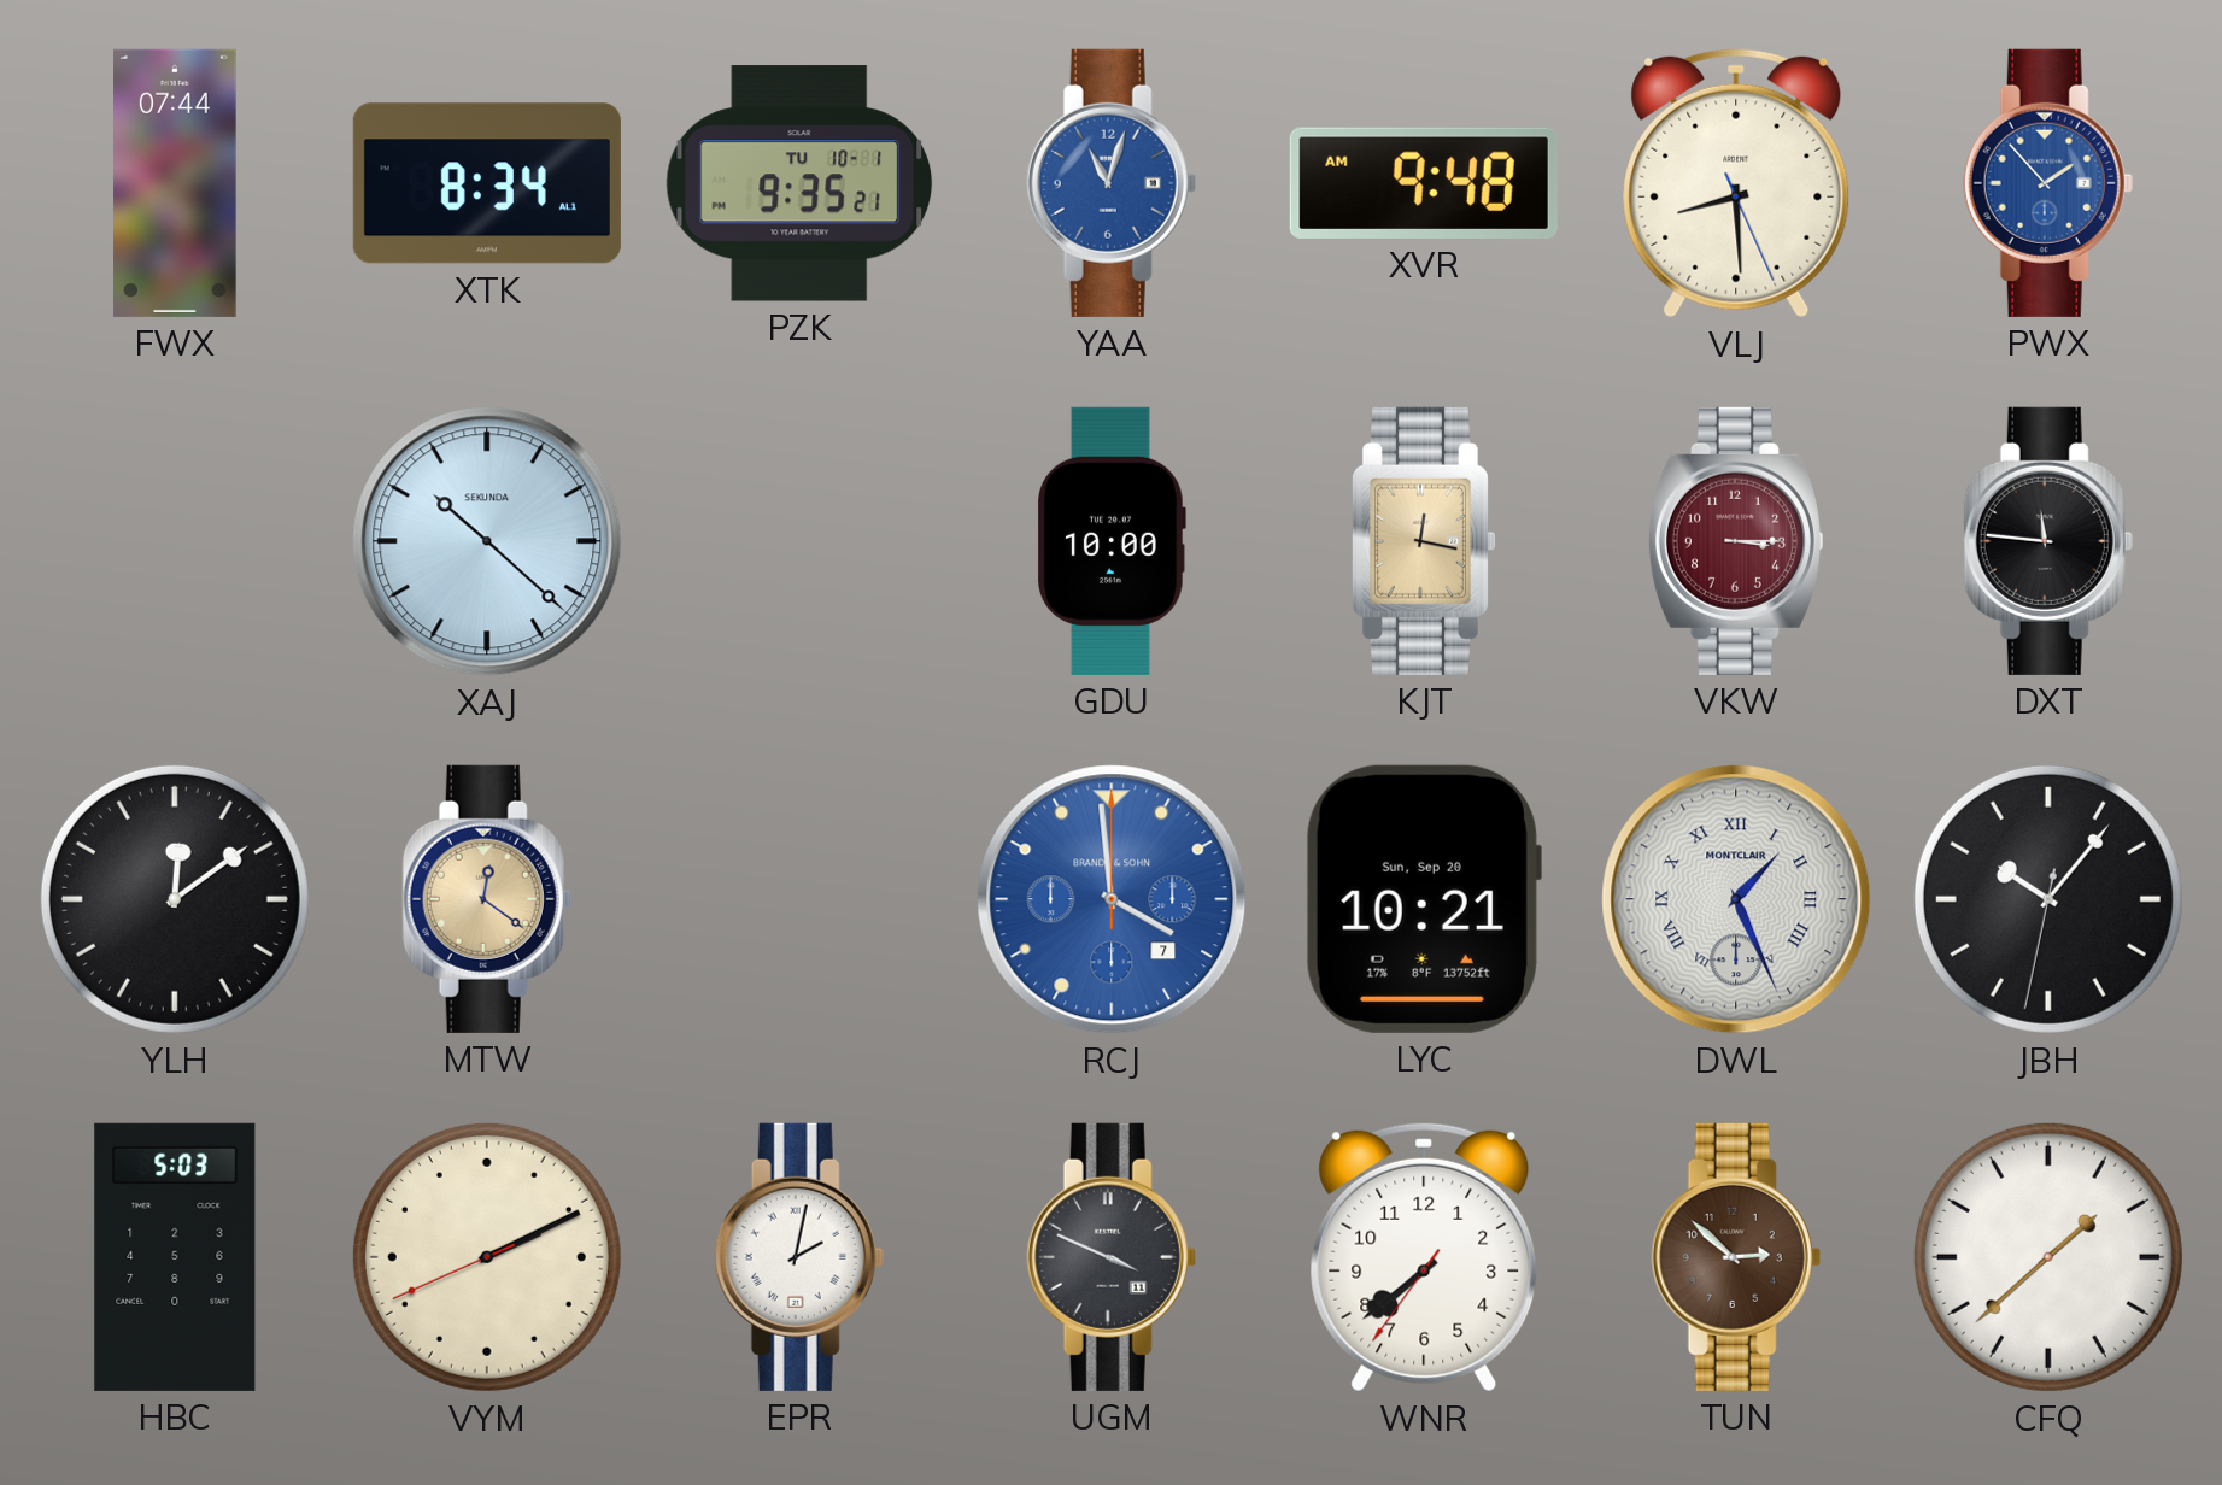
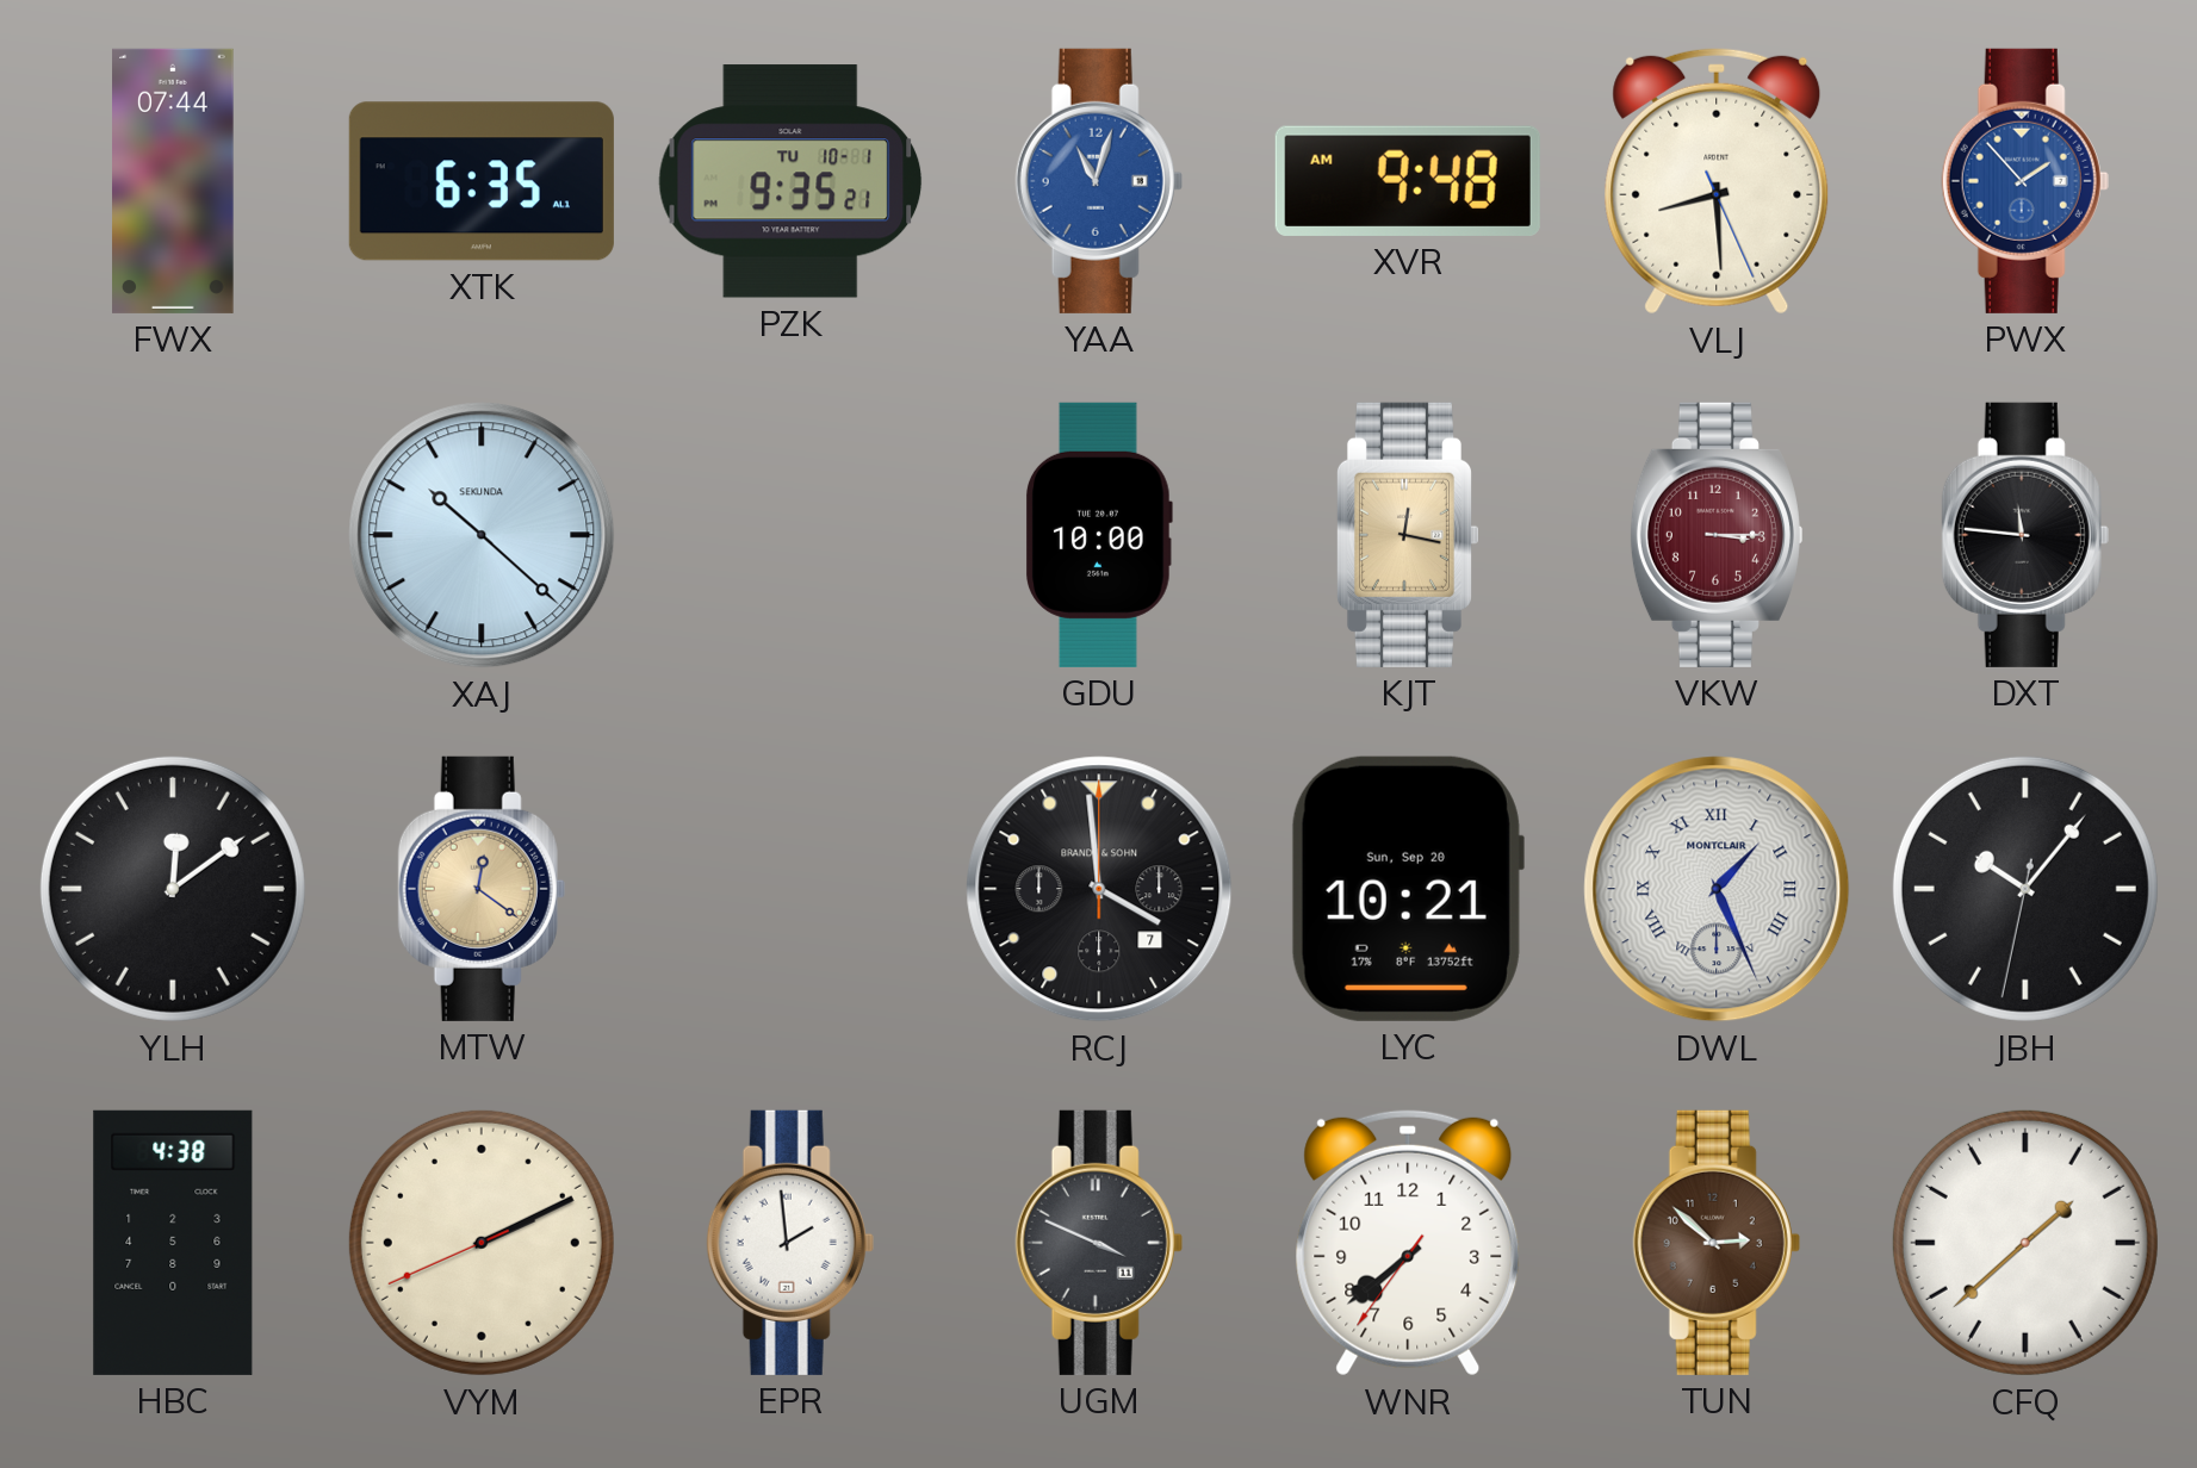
XTK: 8:34 -> 6:35
RCJ dial: blue -> black
HBC: 5:03 -> 4:38
EPR: 2:02 -> 1:59
